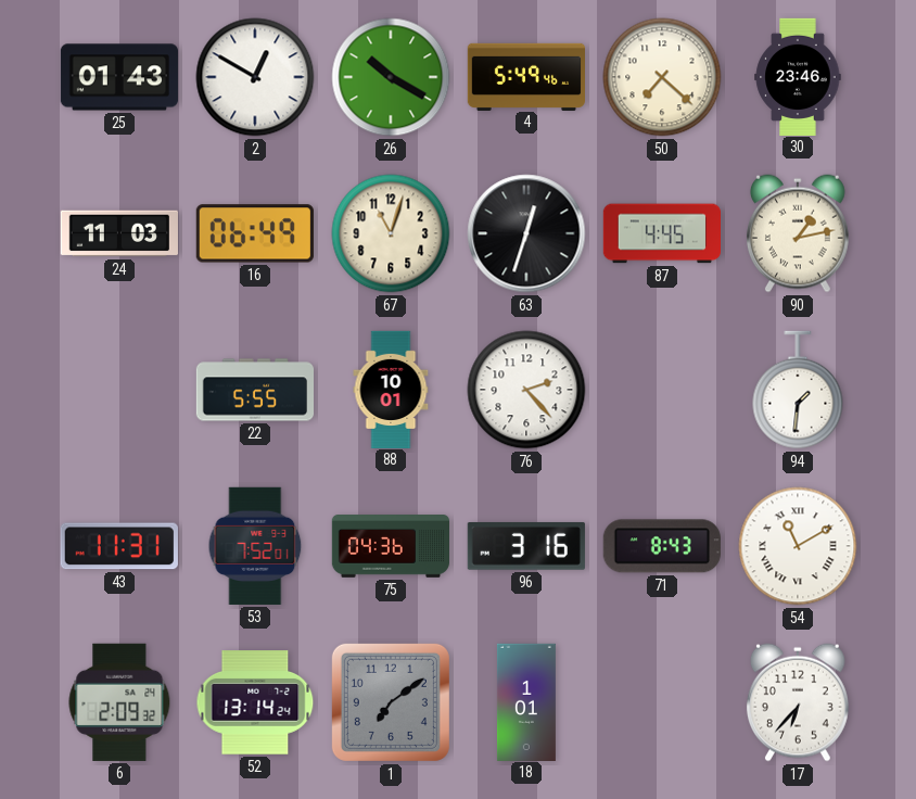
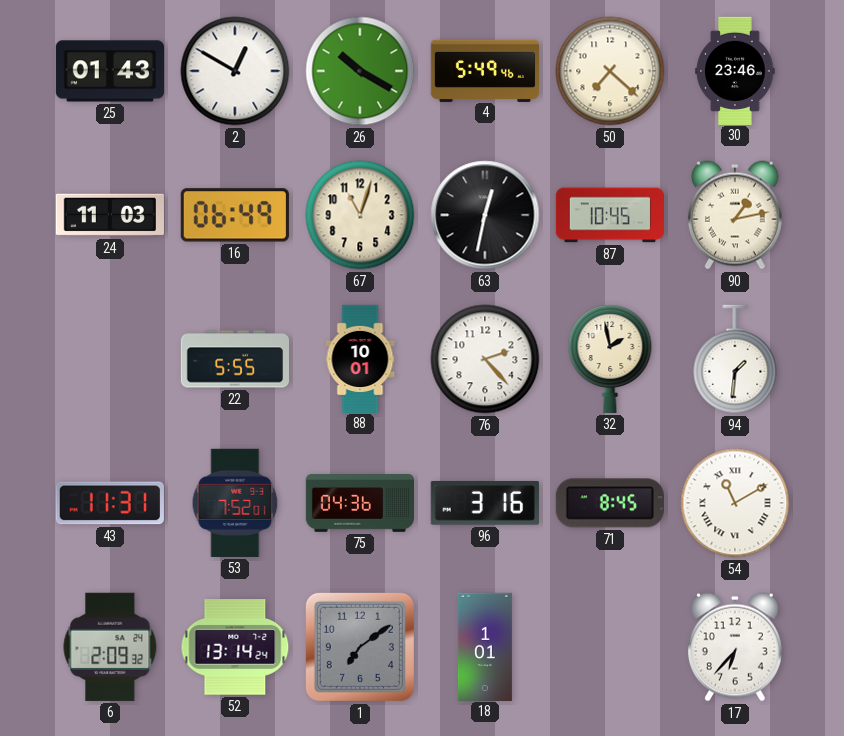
63: 12:33 -> 12:32
87: 4:45 -> 10:45
32: none -> 1:58
71: 8:43 -> 8:45
